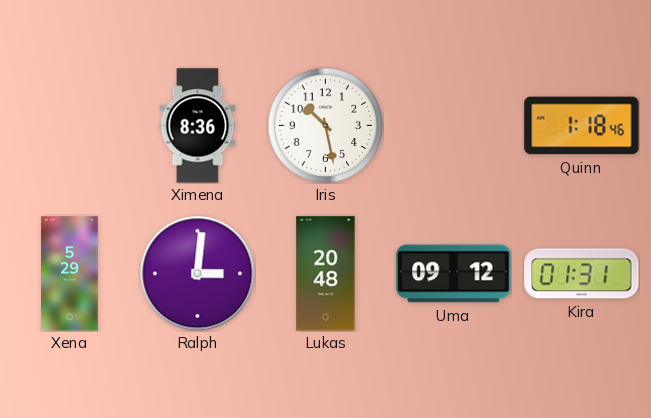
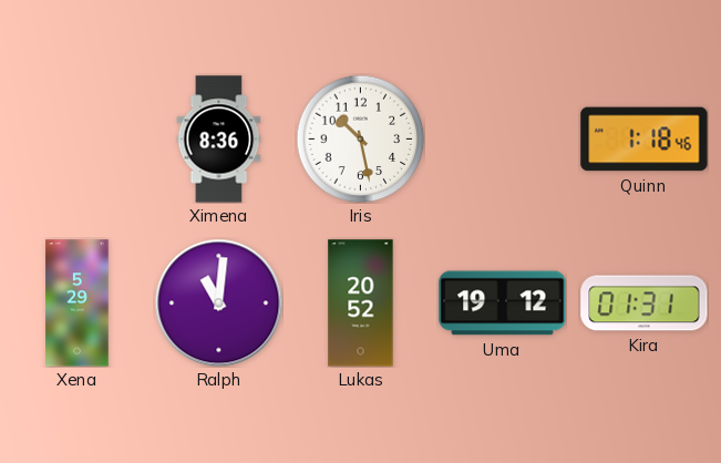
Ralph: 3:01 -> 11:01
Lukas: 20:48 -> 20:52
Uma: 09:12 -> 19:12
